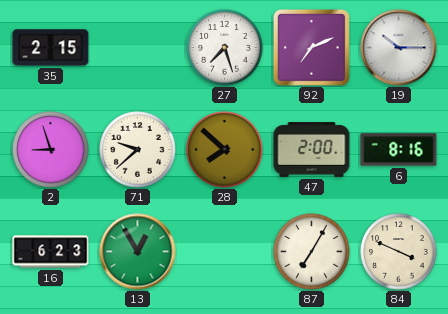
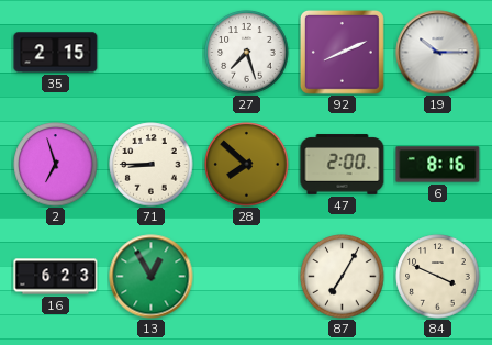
92: 7:11 -> 8:11
2: 8:57 -> 6:57
71: 9:38 -> 8:45
